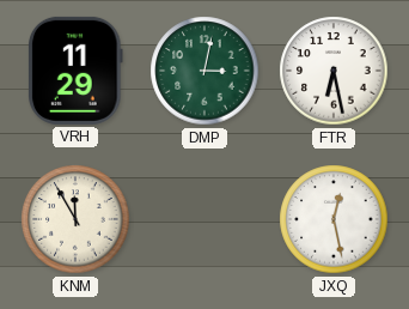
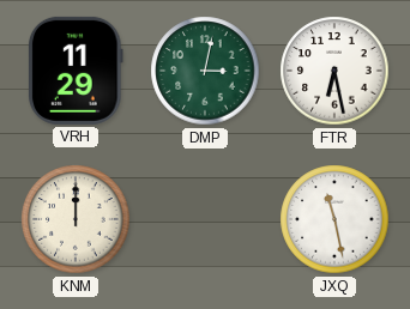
KNM: 11:55 -> 12:00
JXQ: 12:28 -> 11:28
